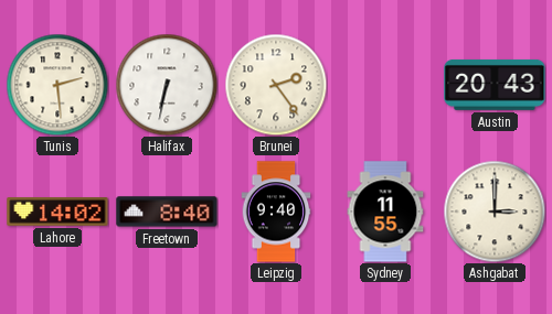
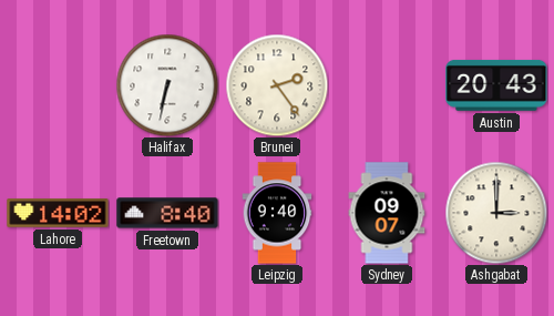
Tunis: 2:29 -> none
Sydney: 11:55 -> 09:07
